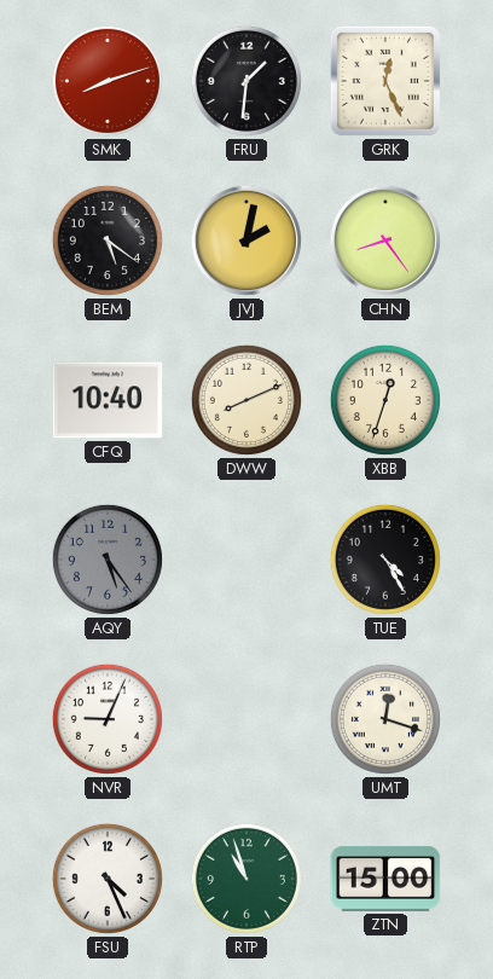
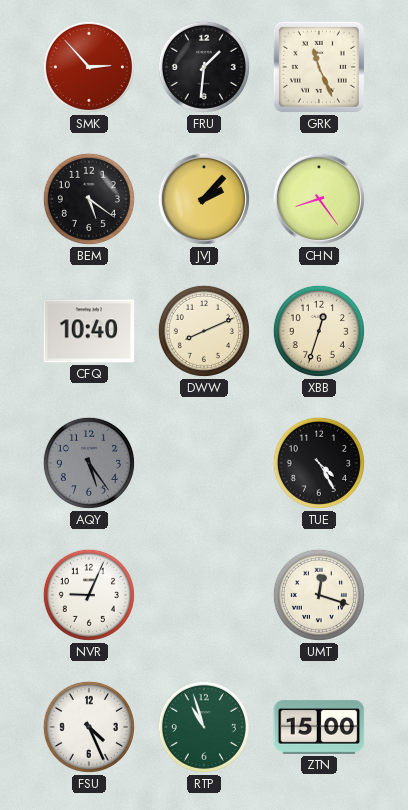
SMK: 8:12 -> 2:53
GRK: 12:26 -> 11:26
JVJ: 2:02 -> 2:07
